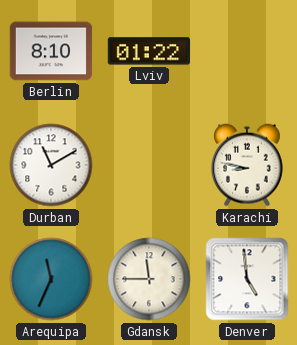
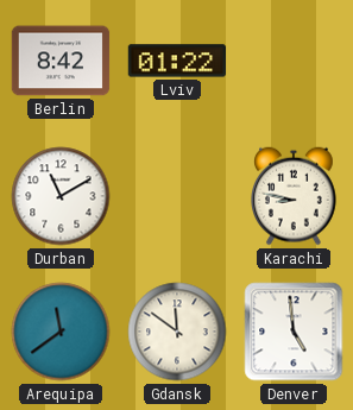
Berlin: 8:10 -> 8:42
Arequipa: 11:34 -> 11:39
Gdansk: 11:45 -> 11:51
